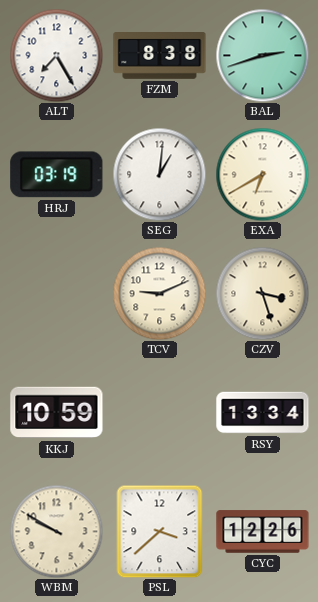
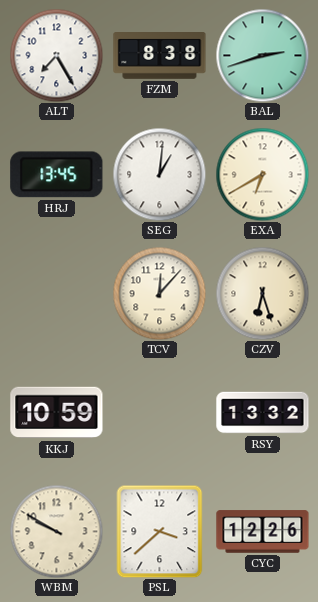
HRJ: 03:19 -> 13:45
TCV: 9:11 -> 12:07
CZV: 3:27 -> 6:27
RSY: 13:34 -> 13:32
